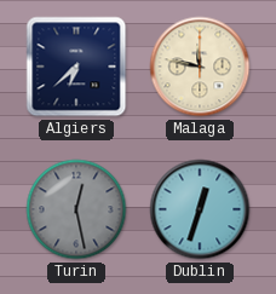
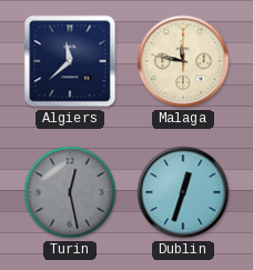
Algiers: 6:38 -> 11:38
